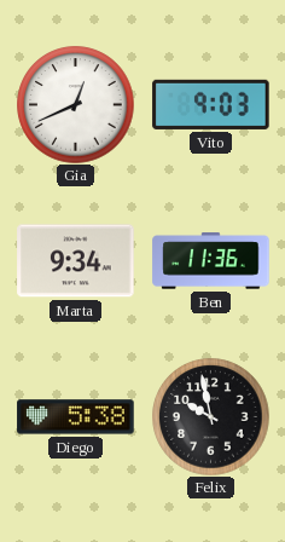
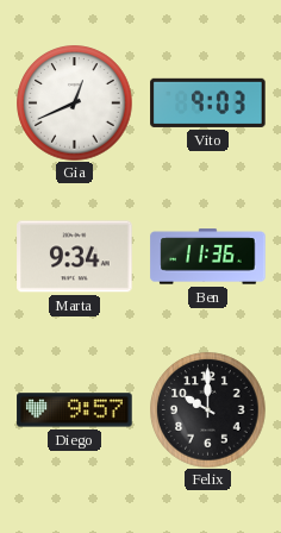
Diego: 5:38 -> 9:57
Felix: 9:58 -> 10:00
